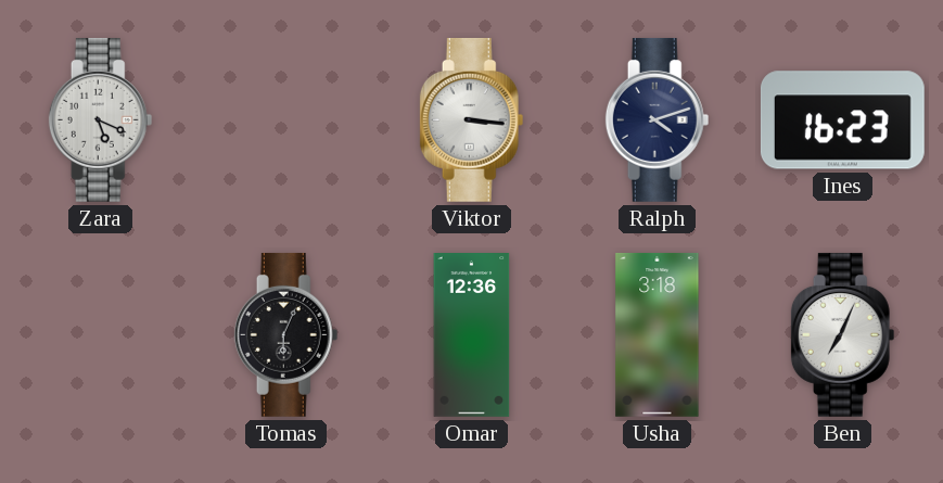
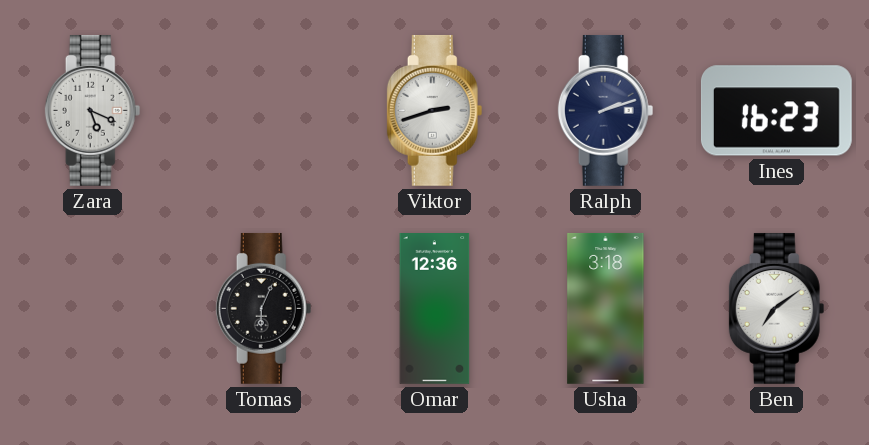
Viktor: 3:16 -> 2:42
Ralph: 4:12 -> 2:12
Ben: 7:04 -> 7:09
